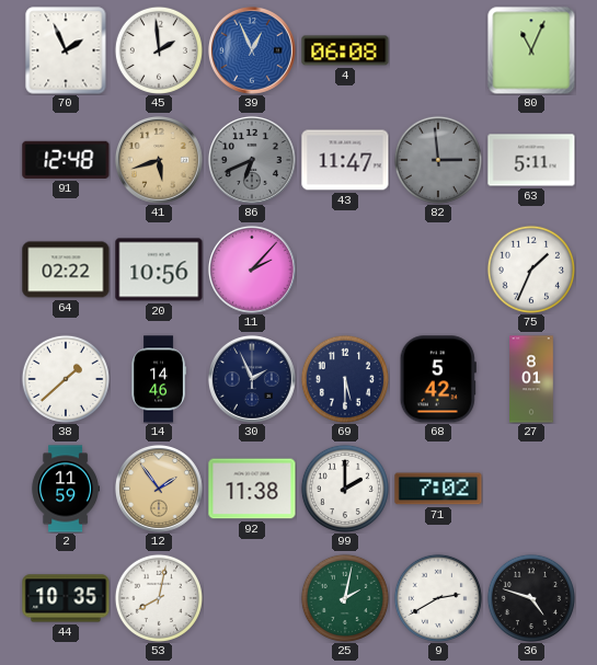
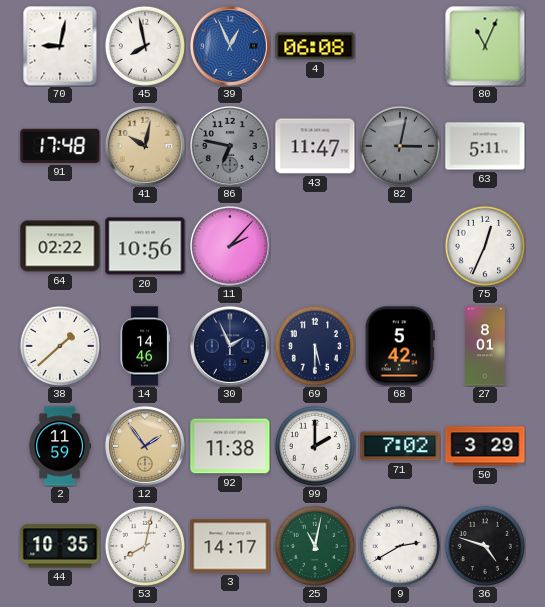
70: 1:56 -> 9:02
45: 1:59 -> 7:58
91: 12:48 -> 17:48
41: 5:42 -> 10:02
86: 6:41 -> 6:47
82: 2:59 -> 3:02
75: 1:34 -> 12:34
50: none -> 3:29
3: none -> 14:17
25: 2:02 -> 11:02
